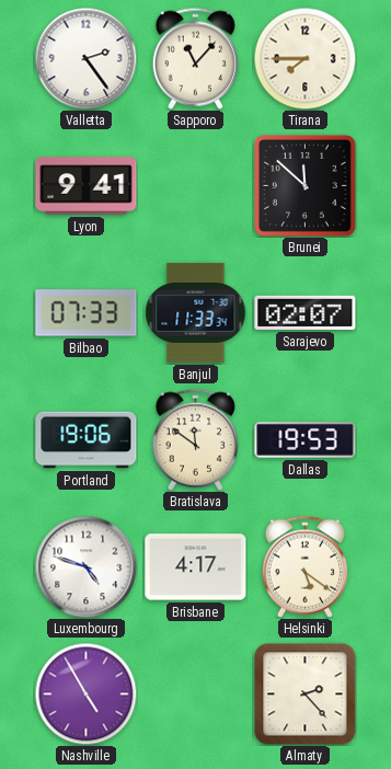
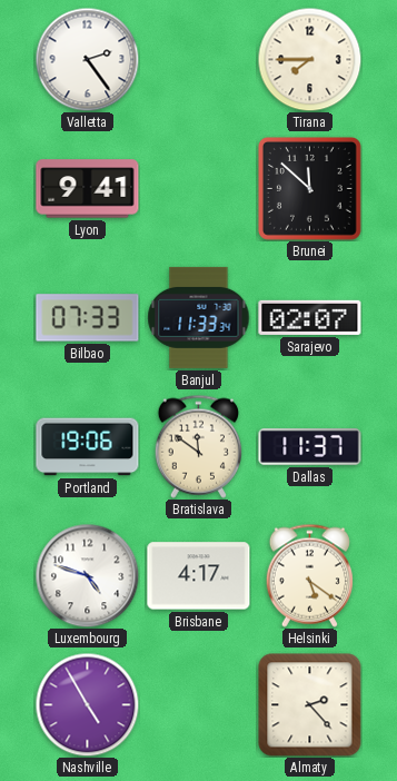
Sapporo: 11:07 -> none
Dallas: 19:53 -> 11:37
